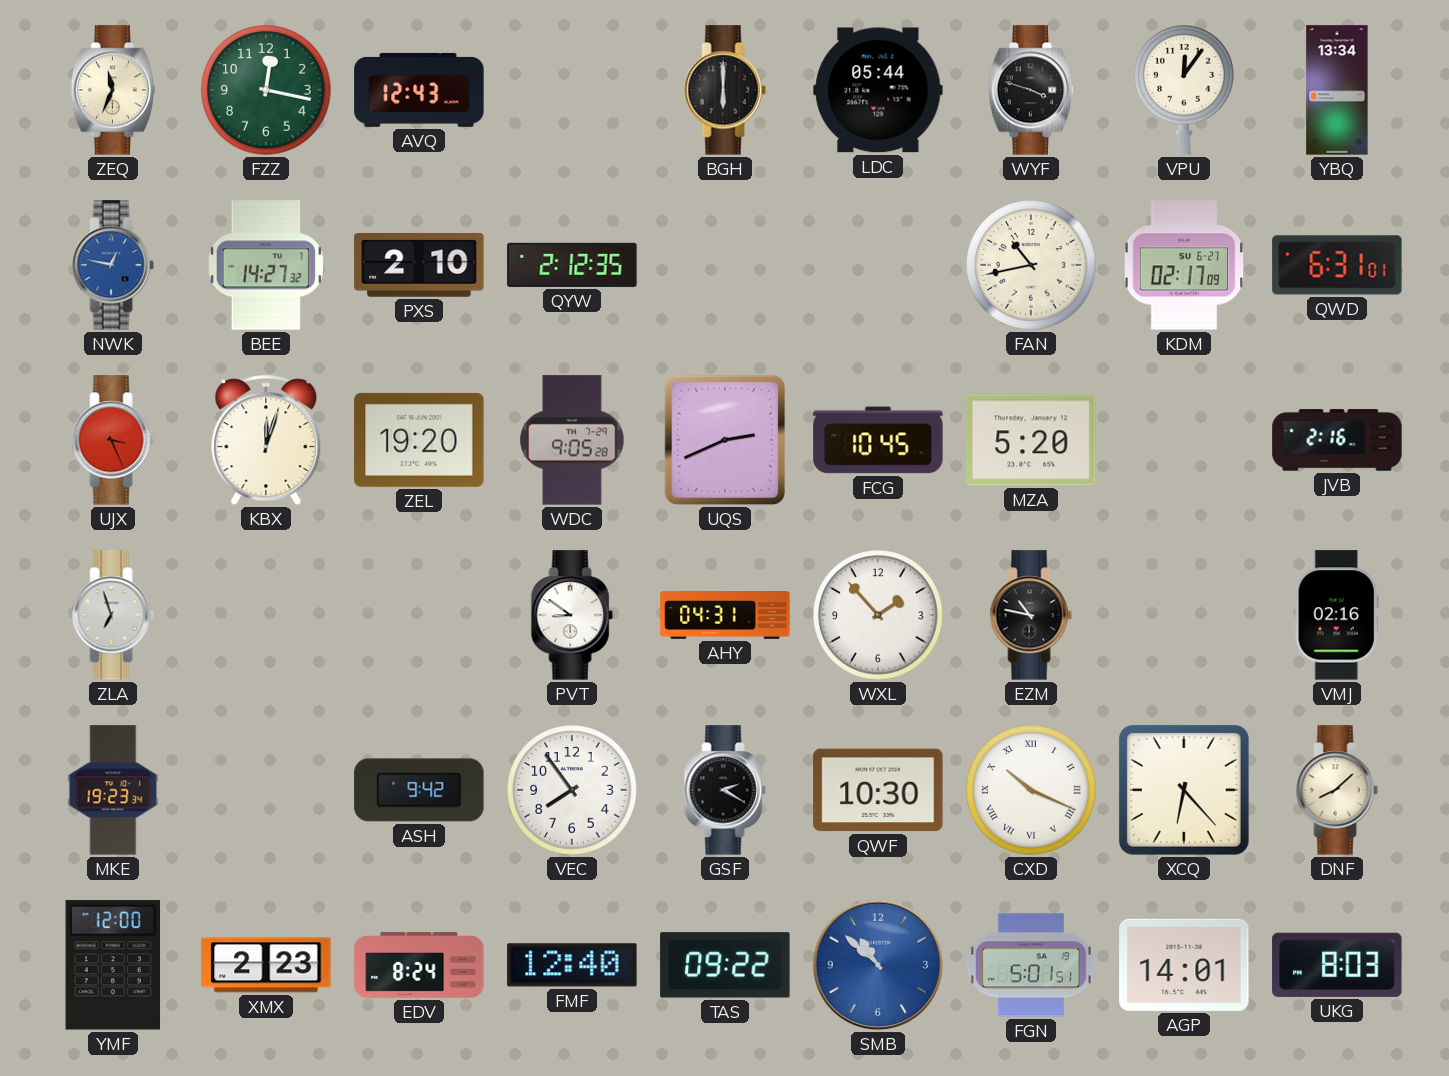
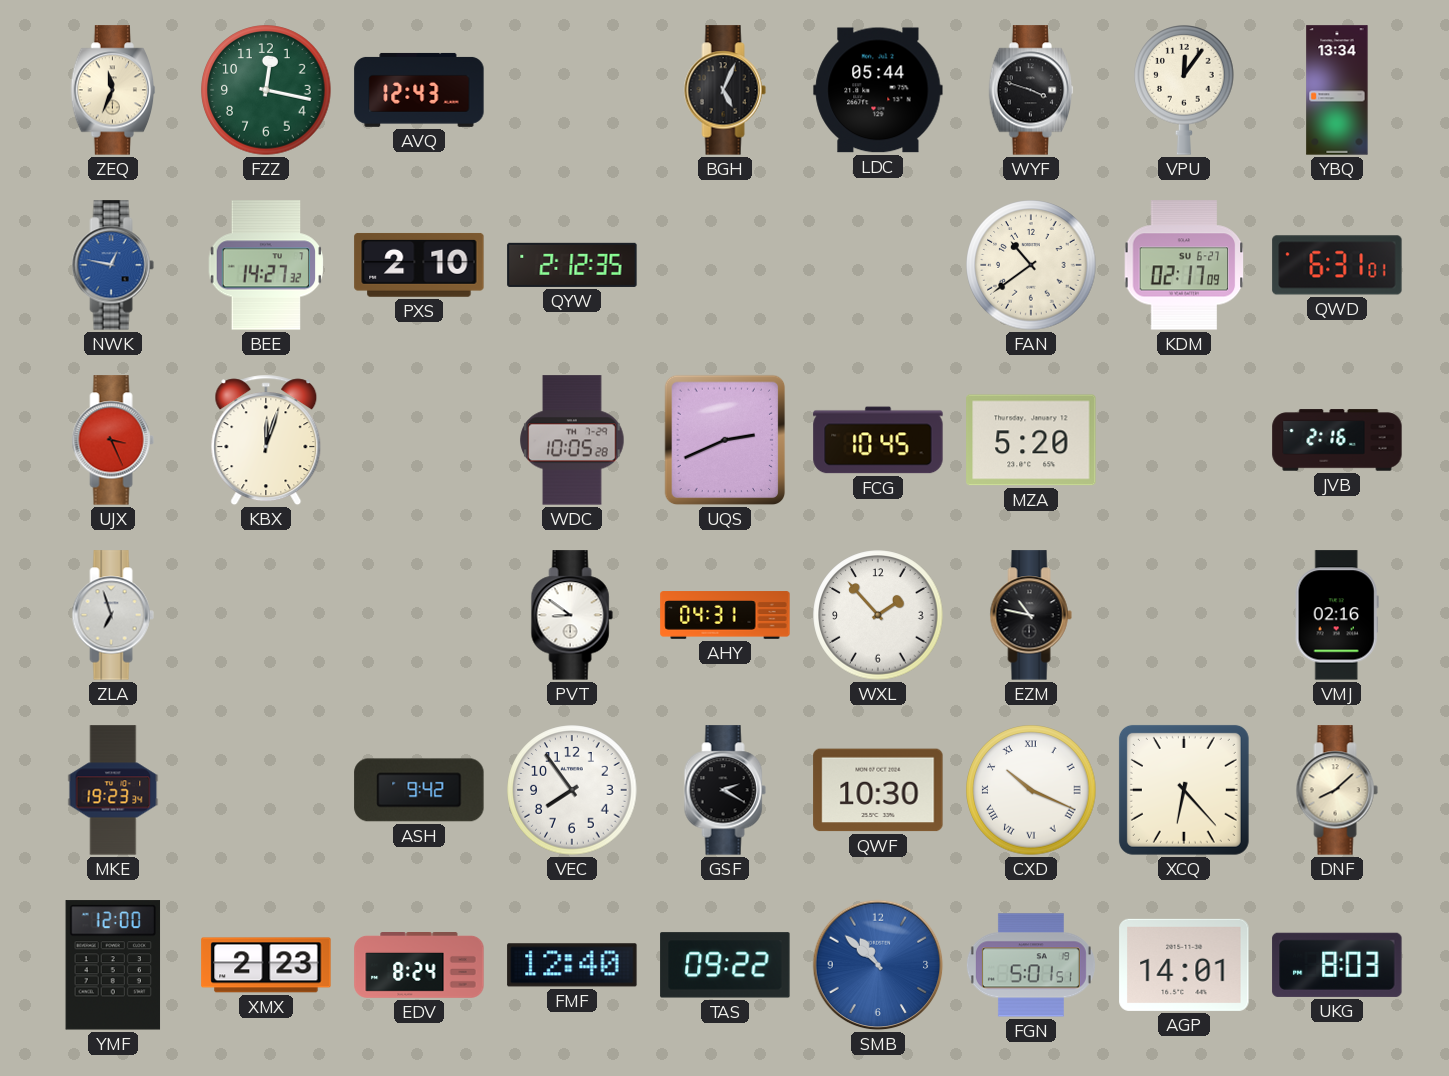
BGH: 6:00 -> 5:04
FAN: 10:43 -> 10:39
ZEL: 19:20 -> none
WDC: 9:05 -> 10:05
